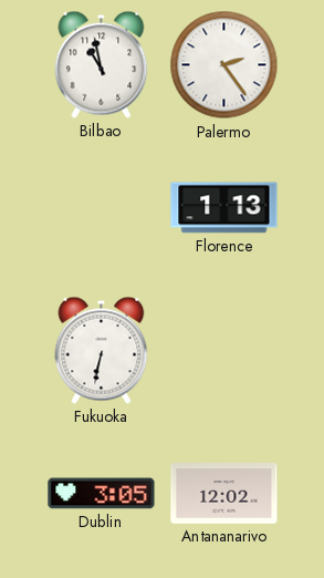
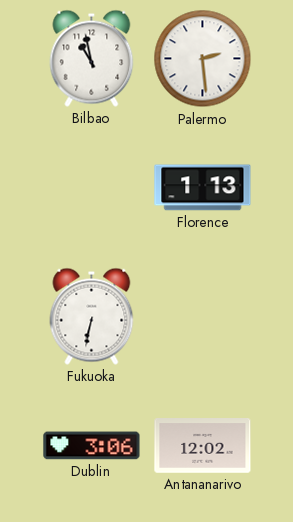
Palermo: 2:24 -> 2:29
Dublin: 3:05 -> 3:06
